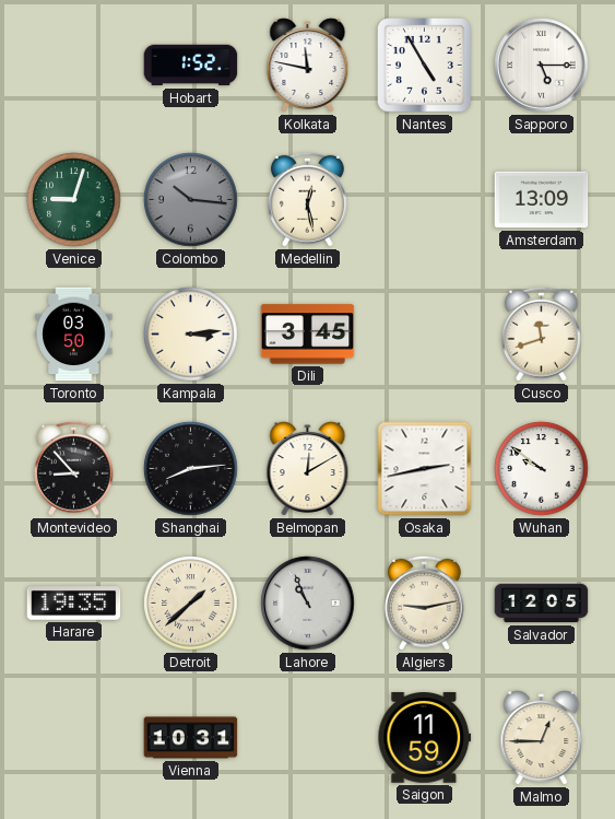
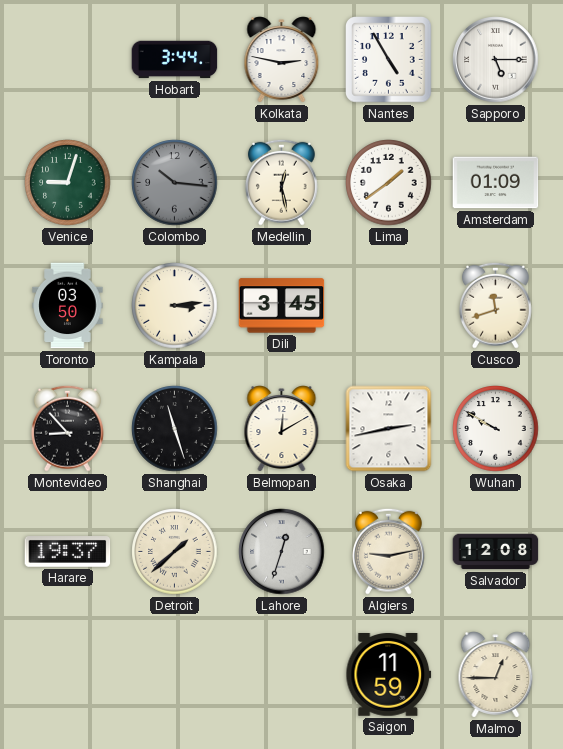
Hobart: 1:52 -> 3:44
Kolkata: 11:47 -> 2:47
Lima: none -> 1:39
Amsterdam: 13:09 -> 01:09
Shanghai: 8:14 -> 11:27
Wuhan: 9:51 -> 9:50
Harare: 19:35 -> 19:37
Lahore: 10:56 -> 12:33
Salvador: 12:05 -> 12:08
Vienna: 10:31 -> none
